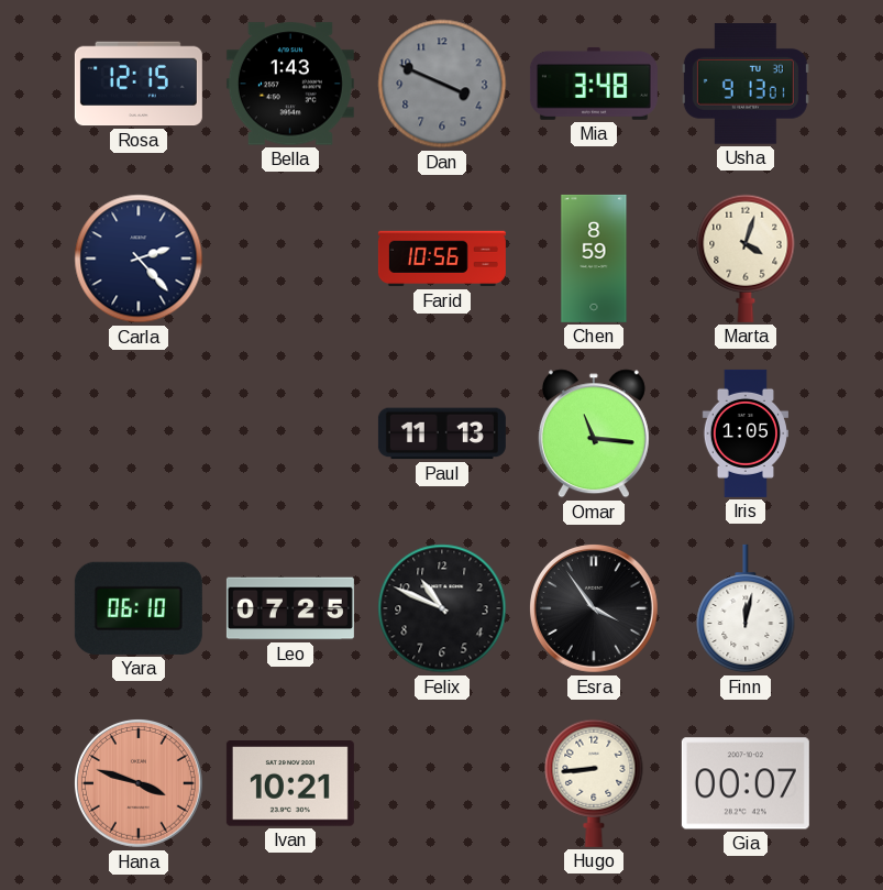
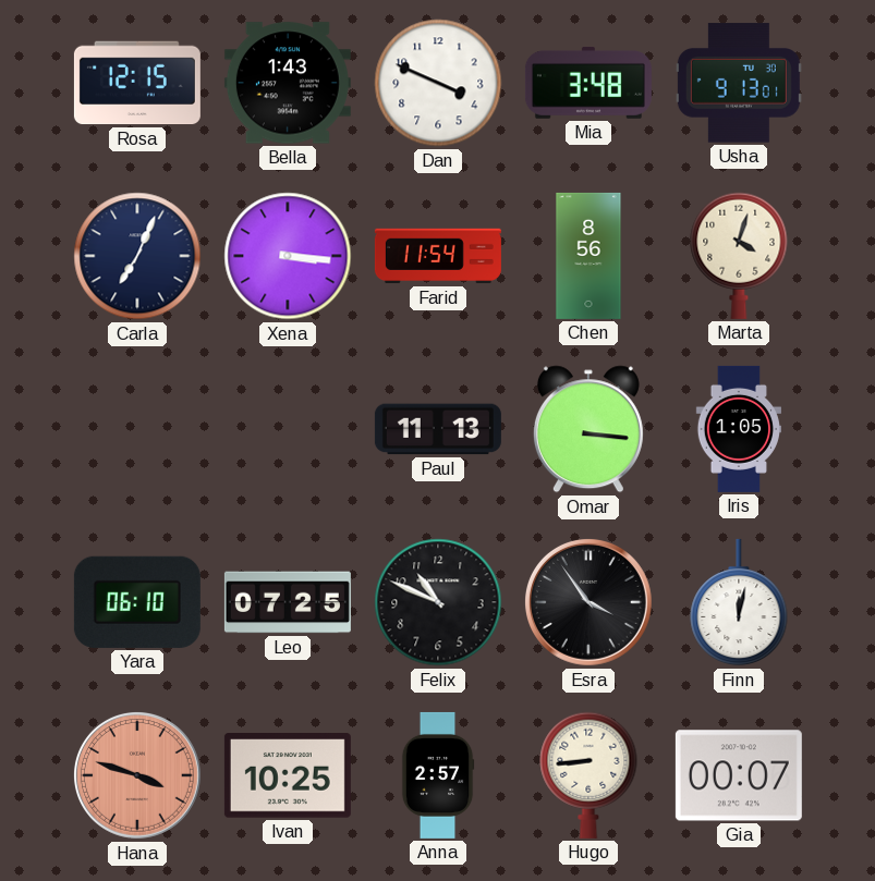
Dan dial: grey -> white
Carla: 2:23 -> 7:04
Xena: none -> 3:16
Farid: 10:56 -> 11:54
Chen: 8:59 -> 8:56
Omar: 11:16 -> 3:16
Ivan: 10:21 -> 10:25
Anna: none -> 2:57
